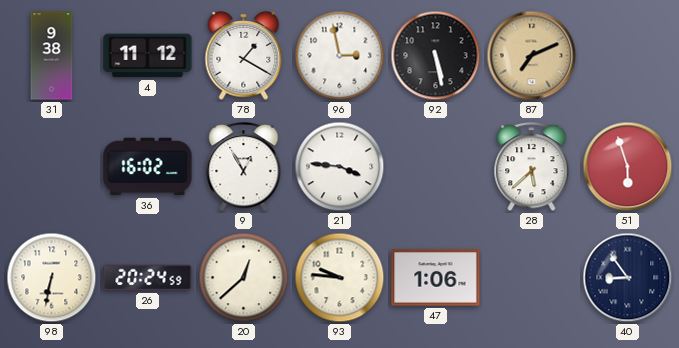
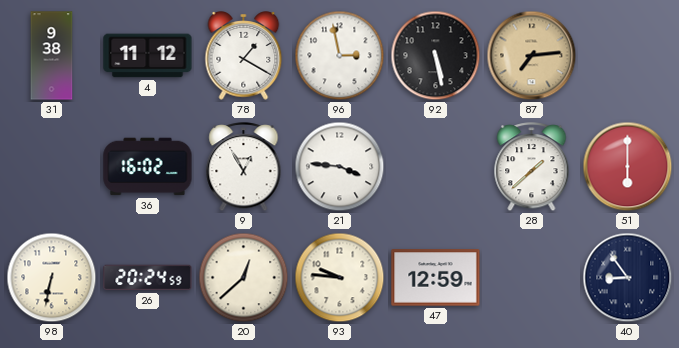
87: 7:11 -> 7:14
28: 5:38 -> 1:38
51: 5:57 -> 6:00
47: 1:06 -> 12:59
